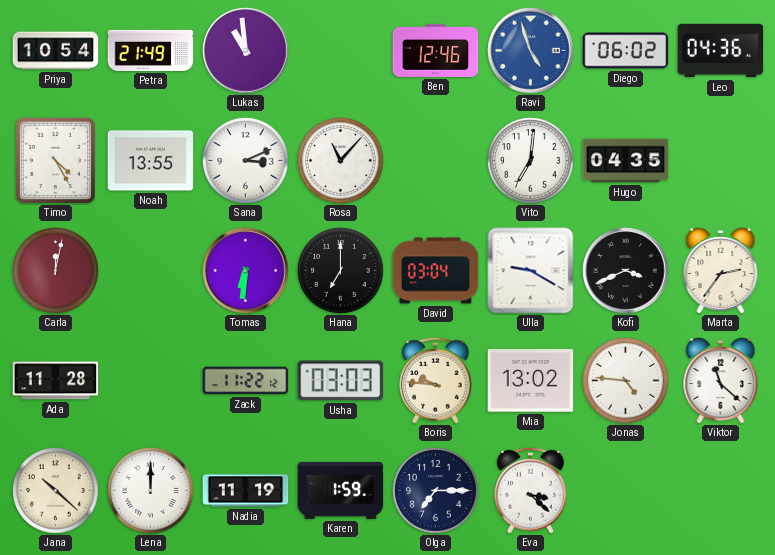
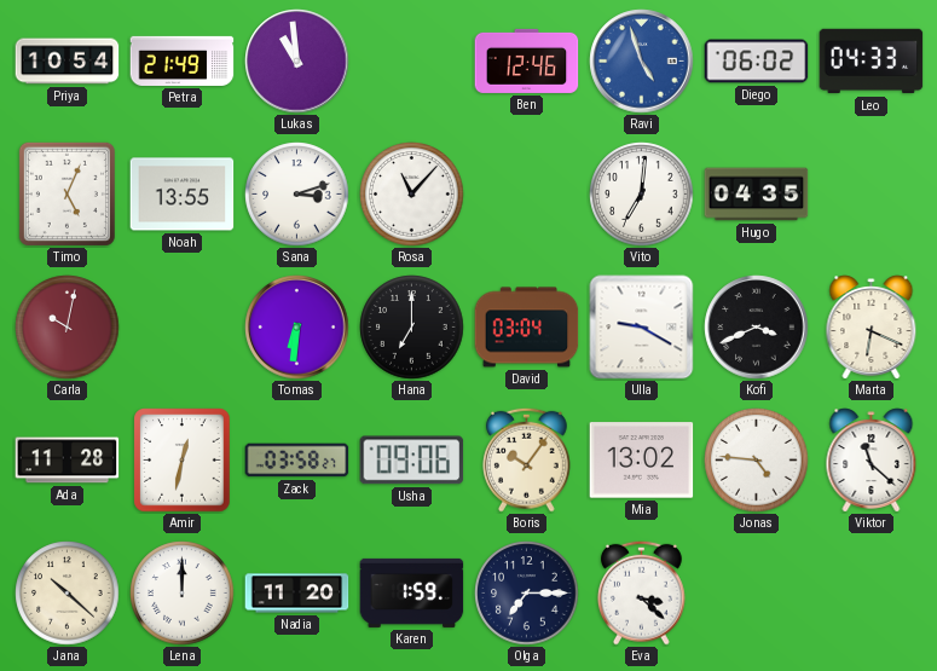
Leo: 04:36 -> 04:33
Timo: 4:25 -> 5:04
Sana: 3:11 -> 3:12
Carla: 12:02 -> 10:02
Marta: 2:36 -> 6:19
Amir: none -> 12:32
Zack: 11:22 -> 03:58
Usha: 03:03 -> 09:06
Boris: 9:46 -> 10:06
Nadia: 11:19 -> 11:20
